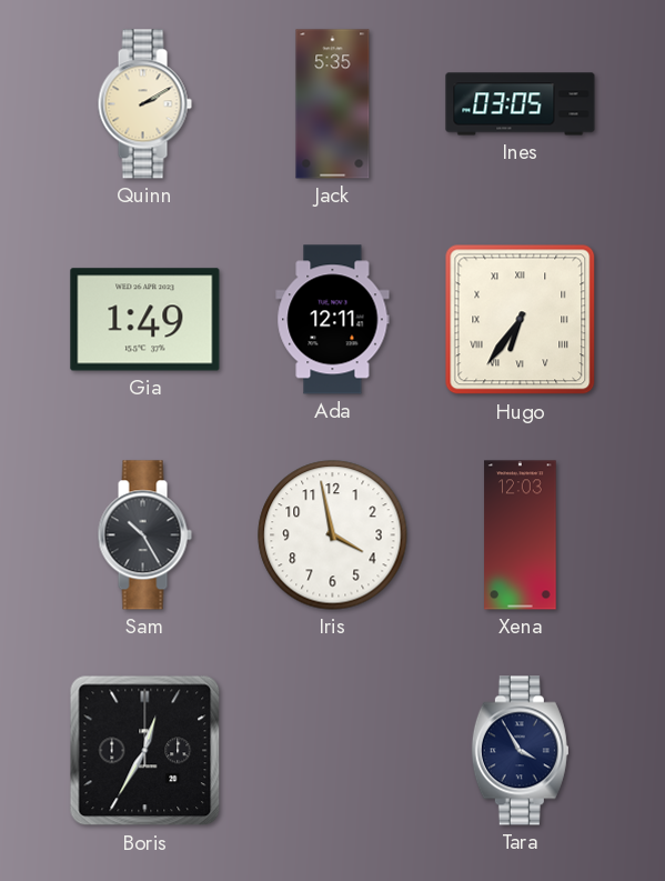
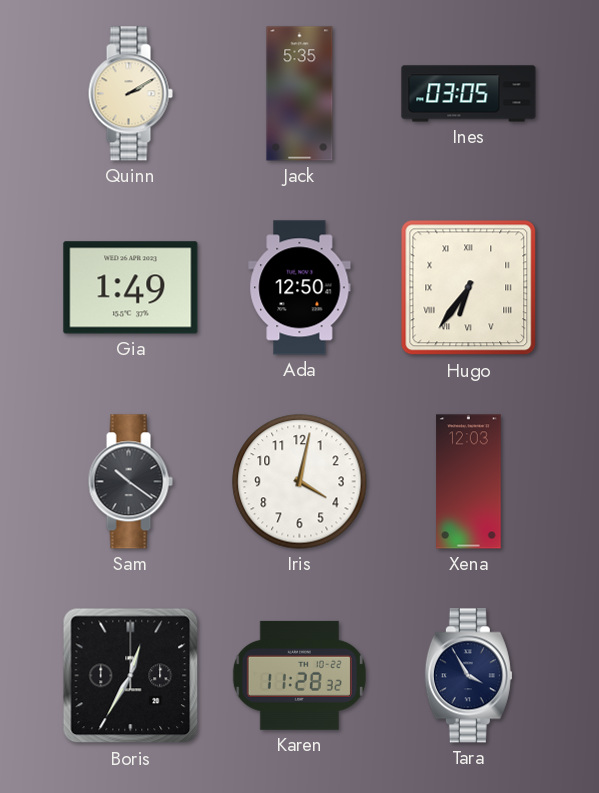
Ada: 12:11 -> 12:50
Sam: 10:25 -> 10:21
Iris: 3:58 -> 4:02
Karen: none -> 11:28
